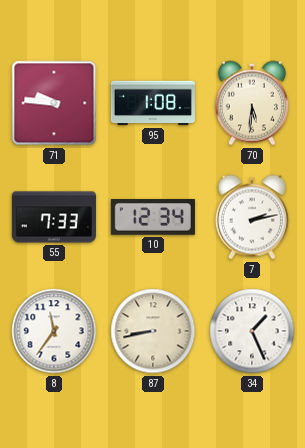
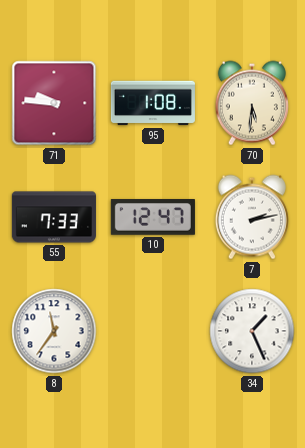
10: 12:34 -> 12:47
87: 8:43 -> none
